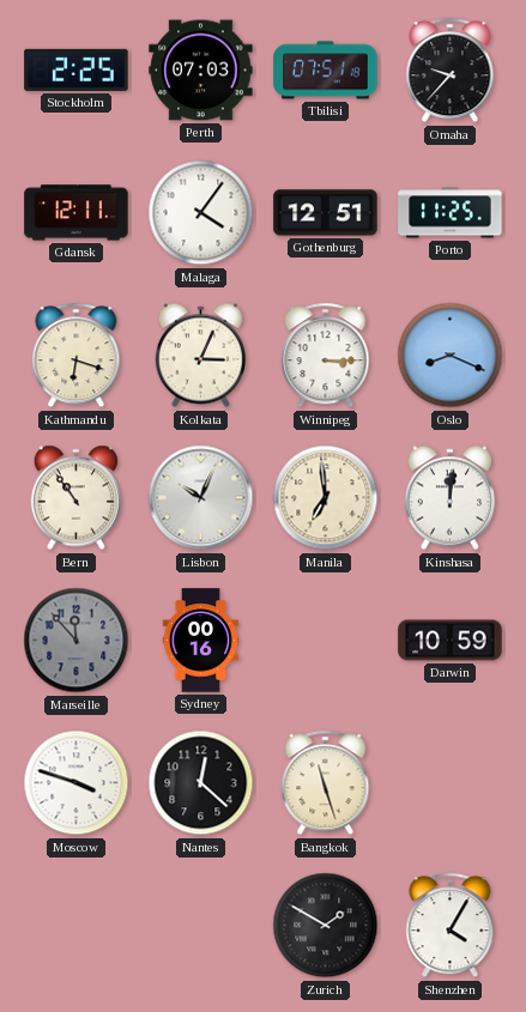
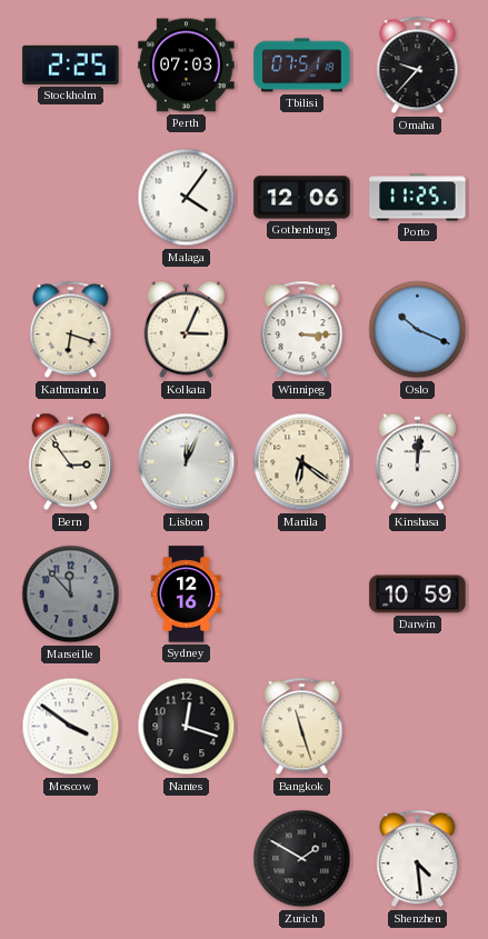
Gdansk: 12:11 -> none
Gothenburg: 12:51 -> 12:06
Oslo: 8:19 -> 10:19
Bern: 10:54 -> 2:54
Lisbon: 10:04 -> 12:04
Manila: 6:59 -> 6:21
Sydney: 00:16 -> 12:16
Moscow: 3:48 -> 3:51
Nantes: 12:22 -> 12:18
Shenzhen: 4:05 -> 4:29
